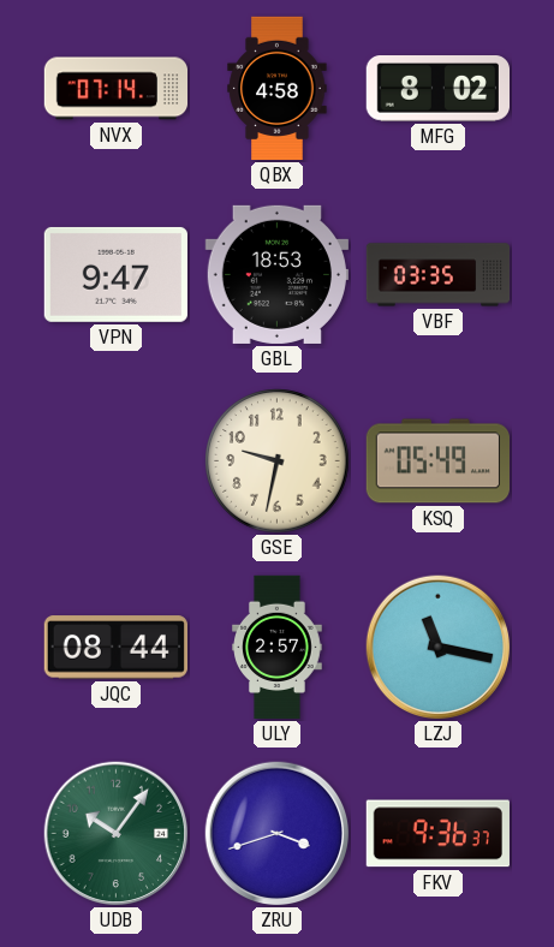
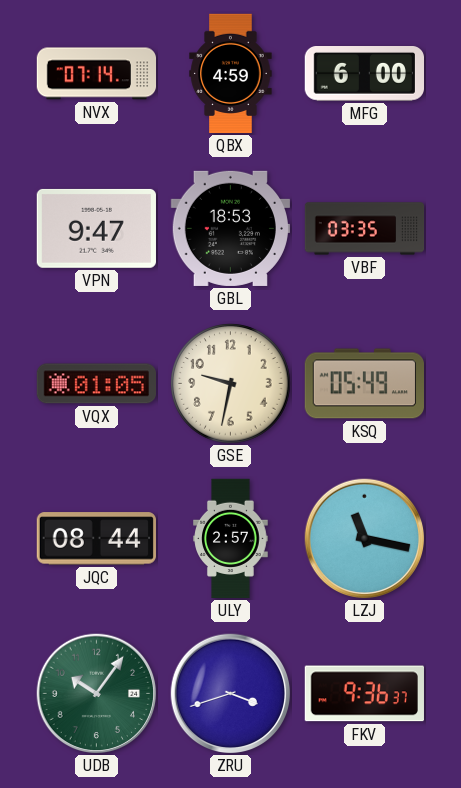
QBX: 4:58 -> 4:59
MFG: 8:02 -> 6:00
VQX: none -> 01:05
